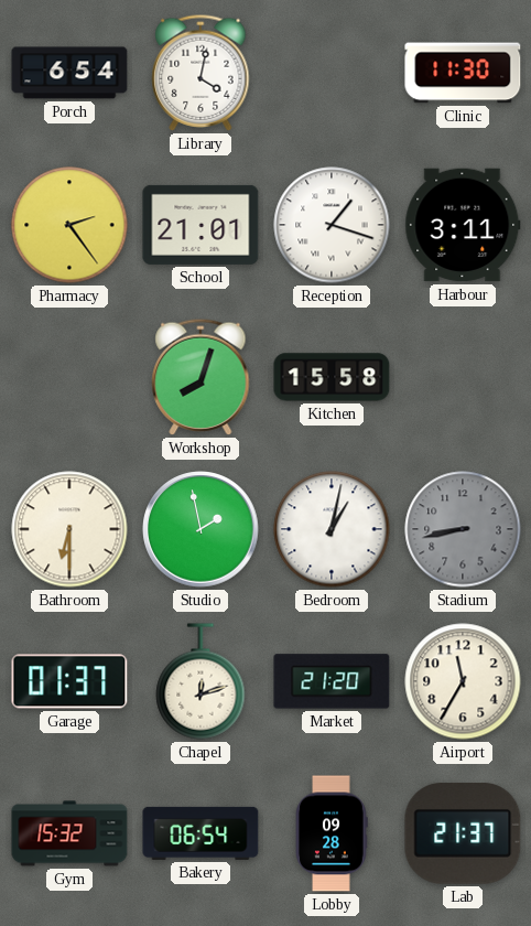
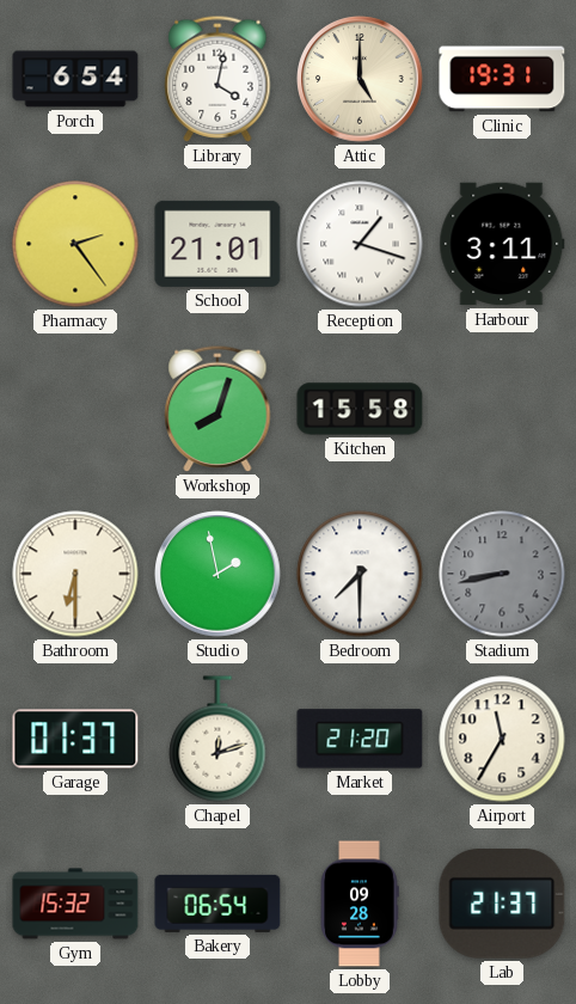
Attic: none -> 5:00
Clinic: 11:30 -> 19:31
Bedroom: 1:02 -> 7:30
